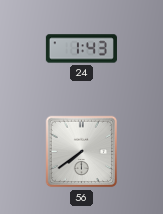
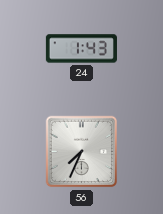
56: 7:39 -> 7:34
